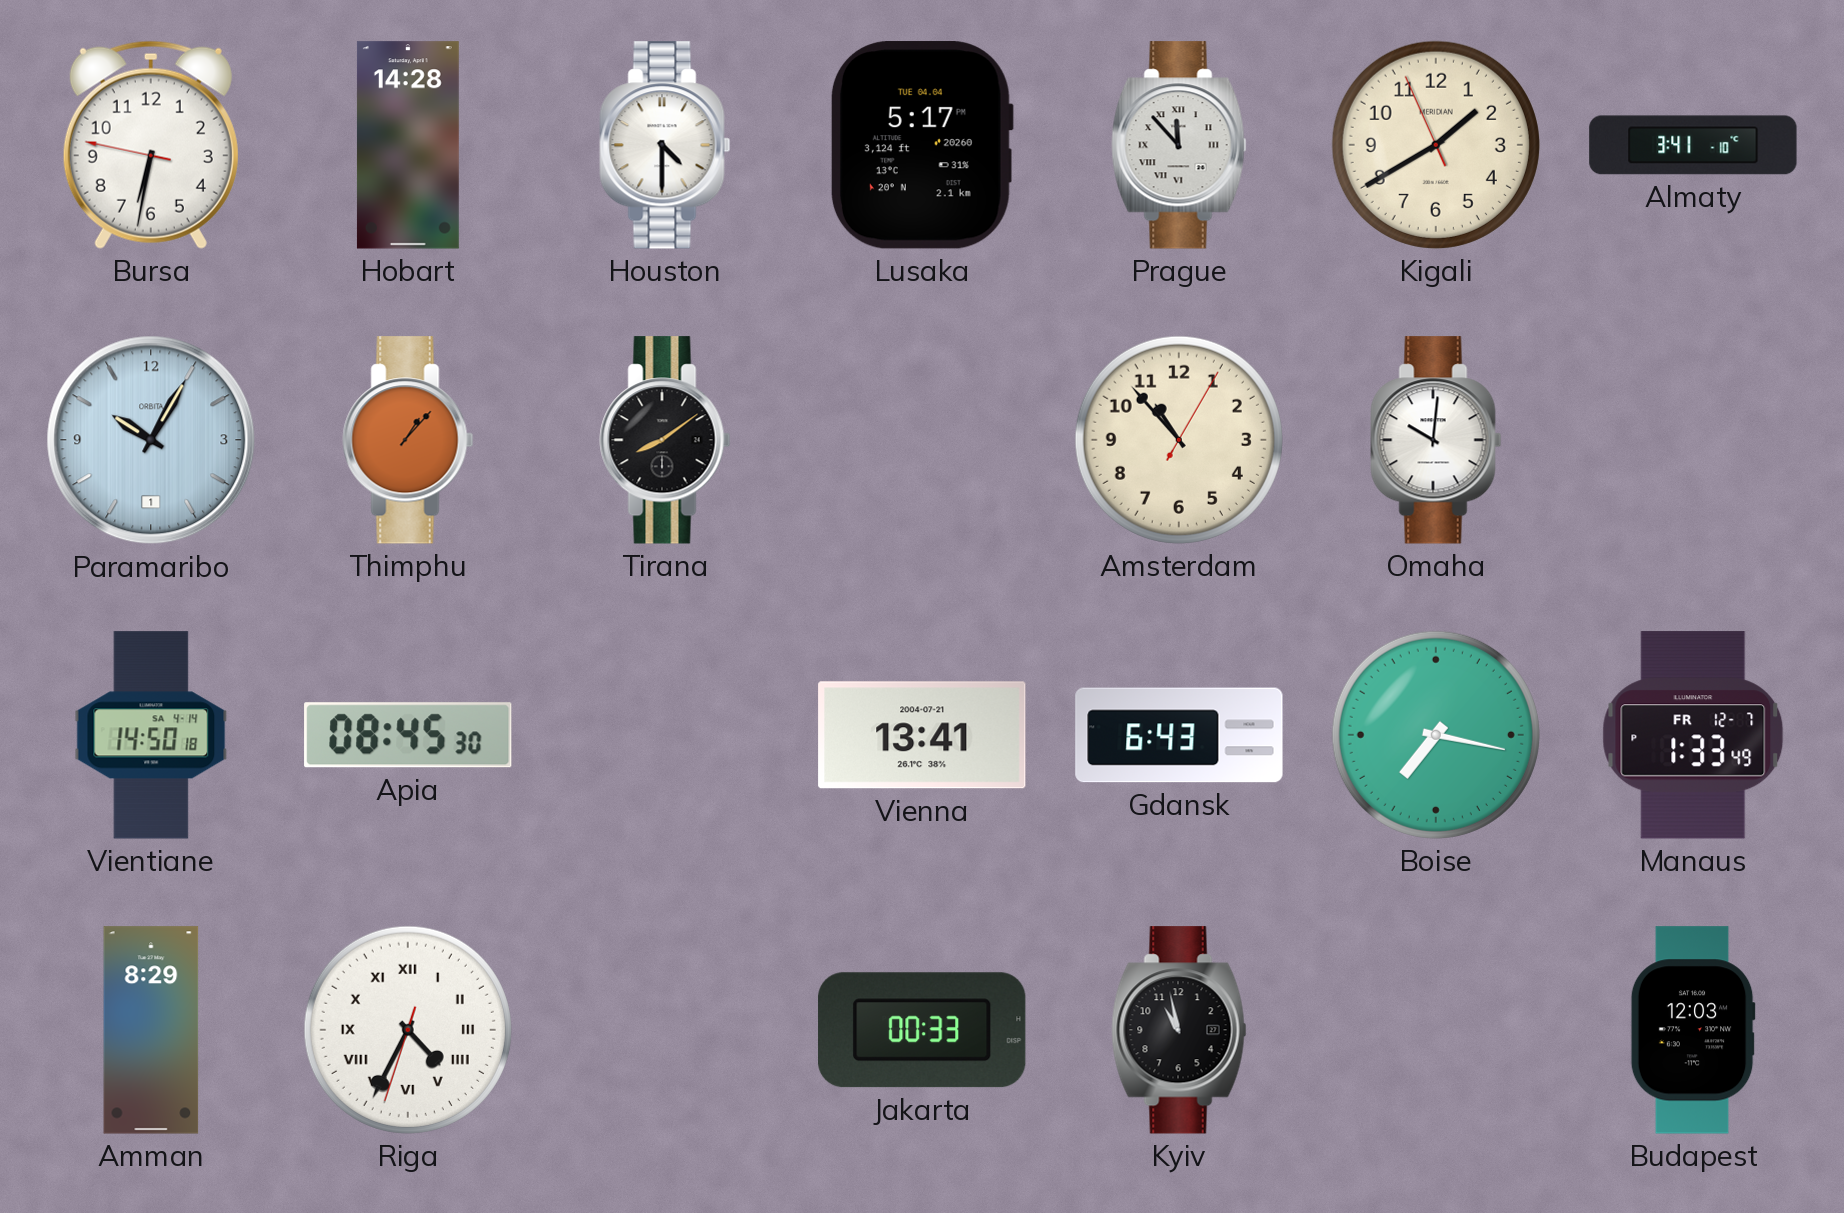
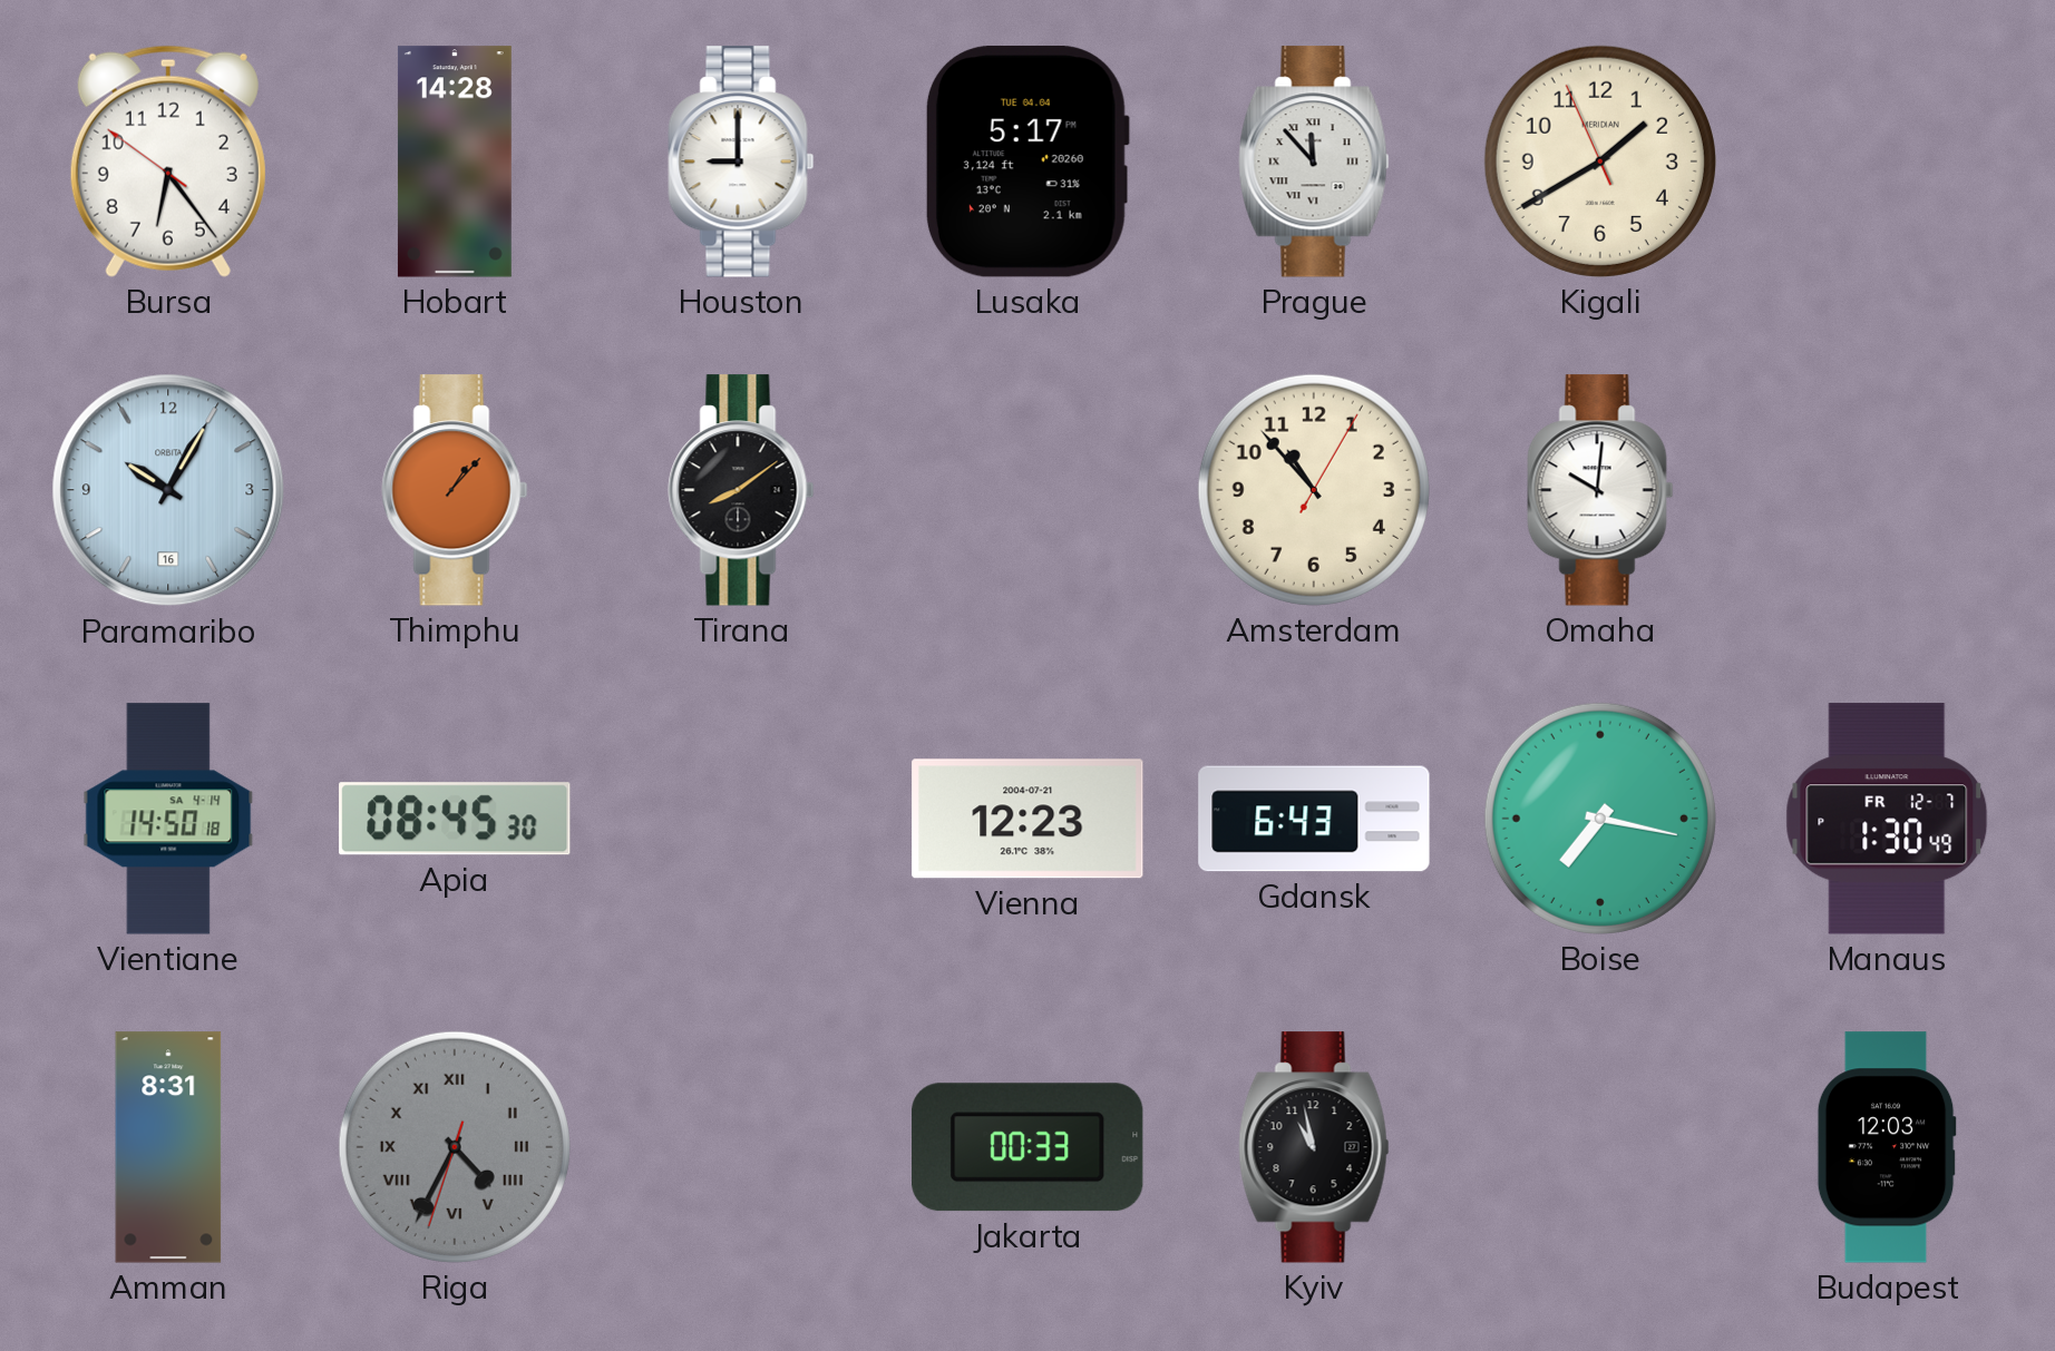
Bursa: 6:31 -> 6:23
Houston: 4:30 -> 9:00
Almaty: 3:41 -> none
Paramaribo date: 1 -> 16
Vienna: 13:41 -> 12:23
Manaus: 1:33 -> 1:30
Amman: 8:29 -> 8:31
Riga dial: white -> grey
